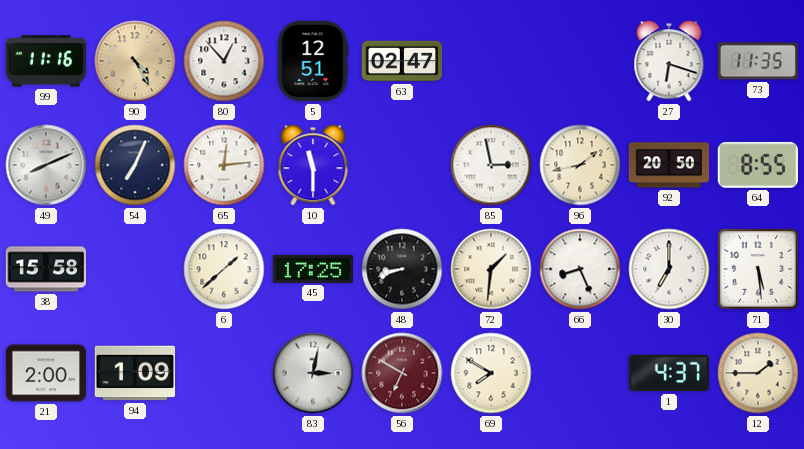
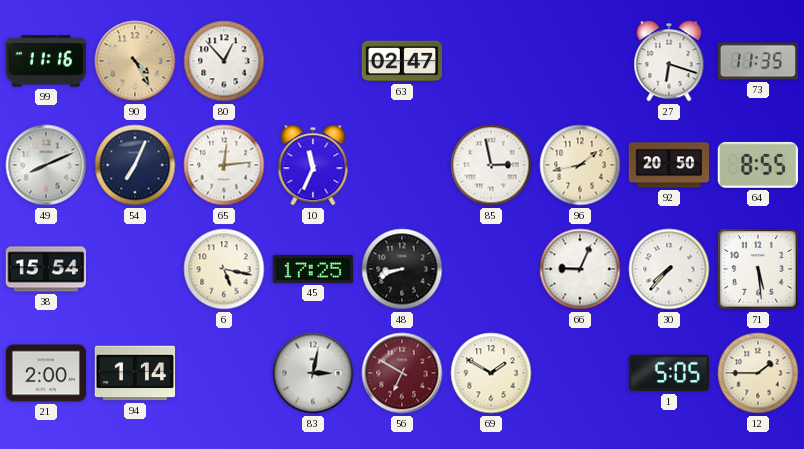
5: 12:51 -> none
10: 11:30 -> 11:34
38: 15:58 -> 15:54
6: 1:38 -> 5:17
72: 1:31 -> none
66: 8:26 -> 9:04
30: 7:00 -> 7:37
94: 1:09 -> 1:14
69: 7:50 -> 1:50
1: 4:37 -> 5:05
